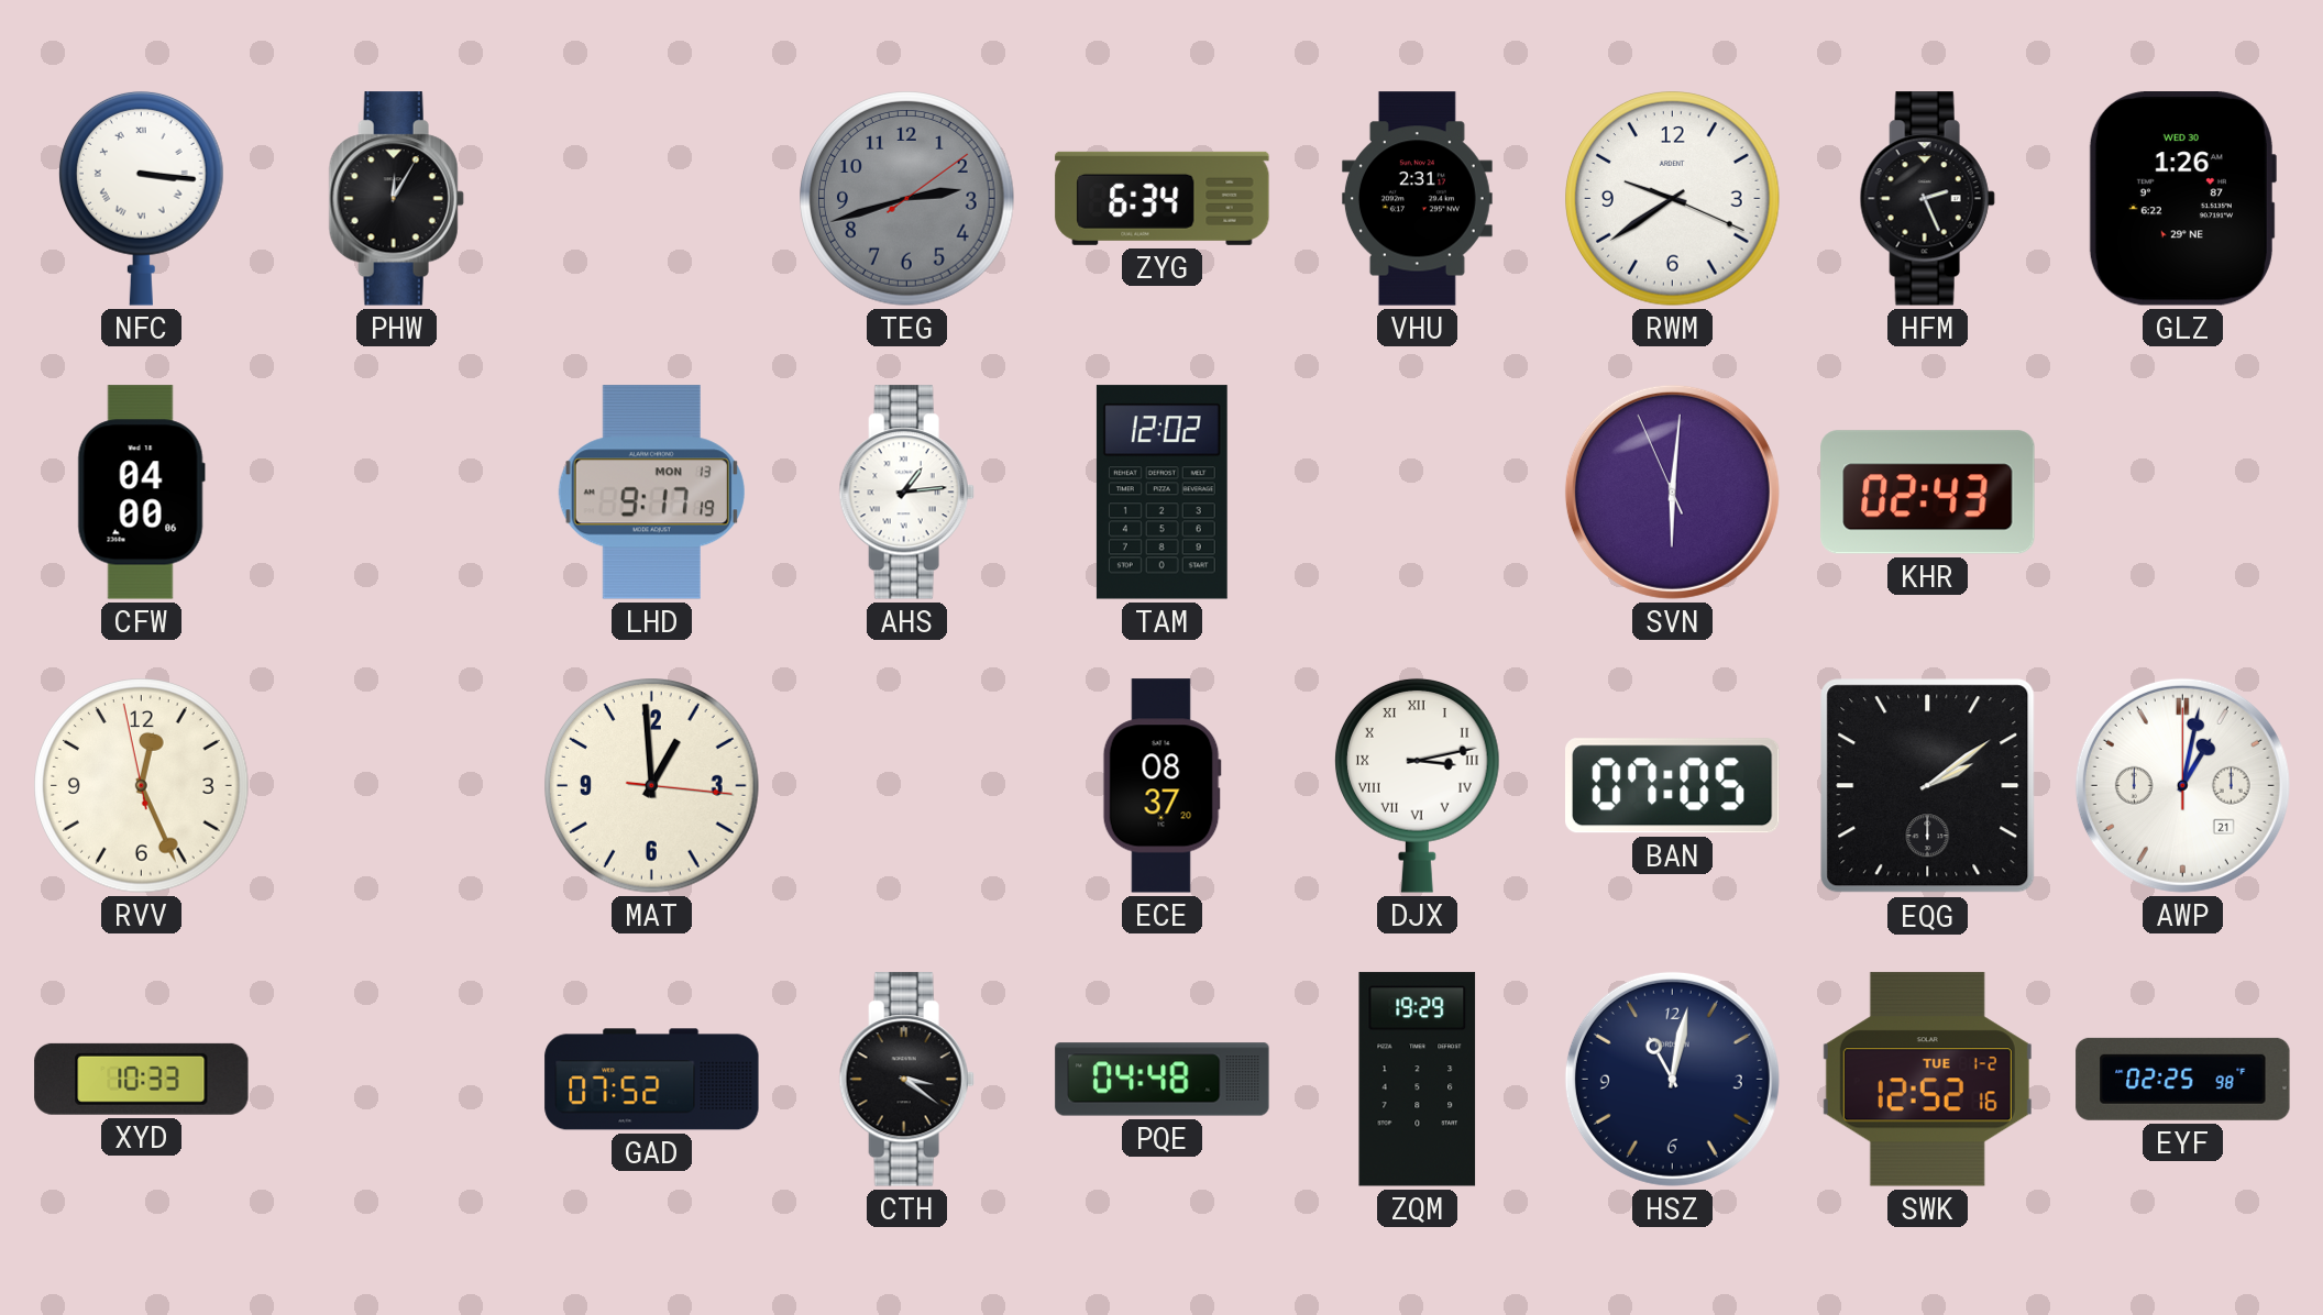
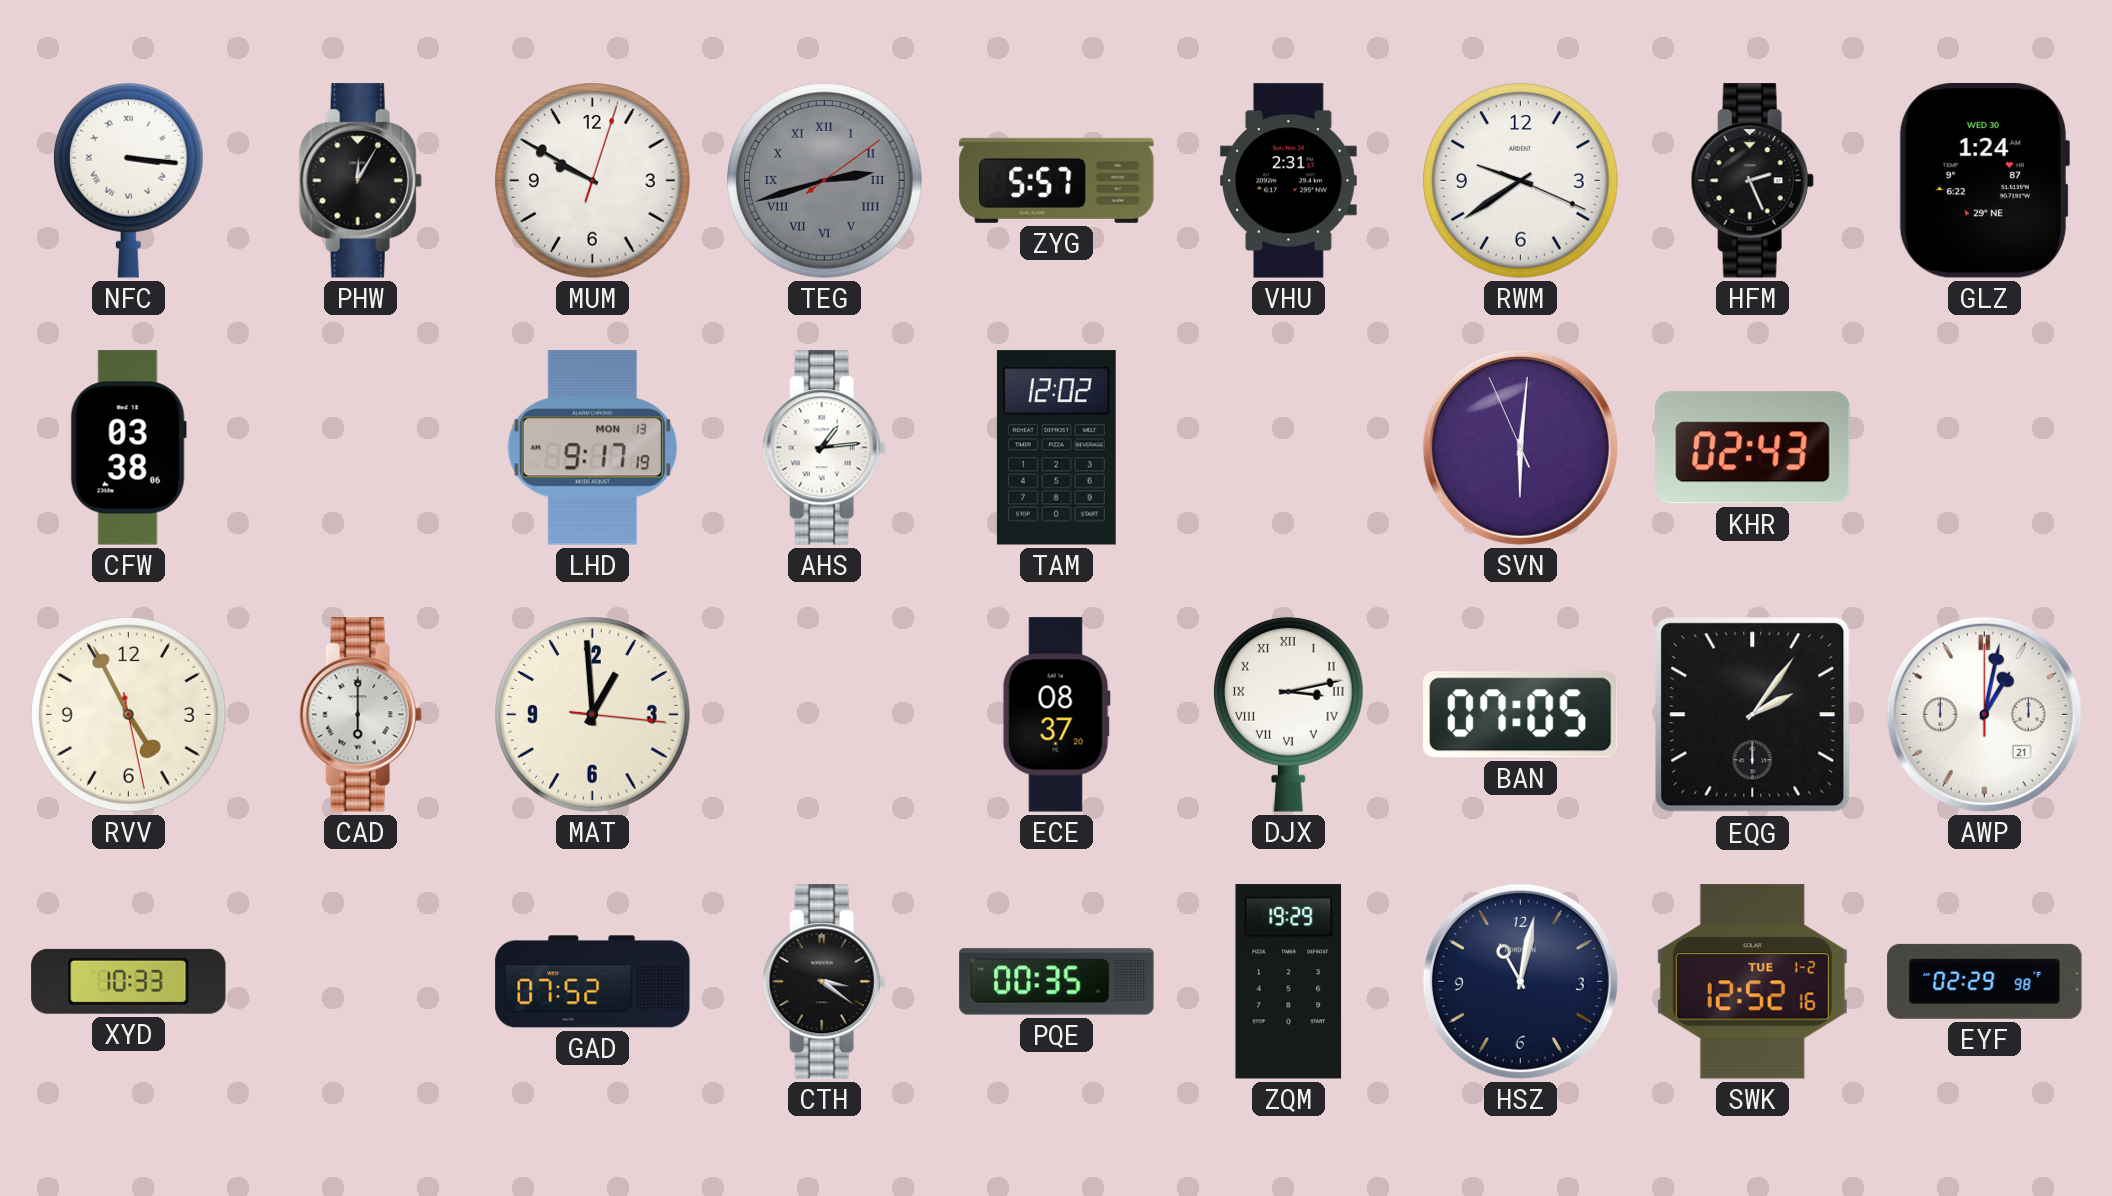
MUM: none -> 9:50
TEG numerals: Arabic -> Roman
ZYG: 6:34 -> 5:57
GLZ: 1:26 -> 1:24
CFW: 04:00 -> 03:38
RVV: 12:25 -> 4:55
CAD: none -> 6:00
EQG: 2:09 -> 2:06
PQE: 04:48 -> 00:35
EYF: 02:25 -> 02:29
